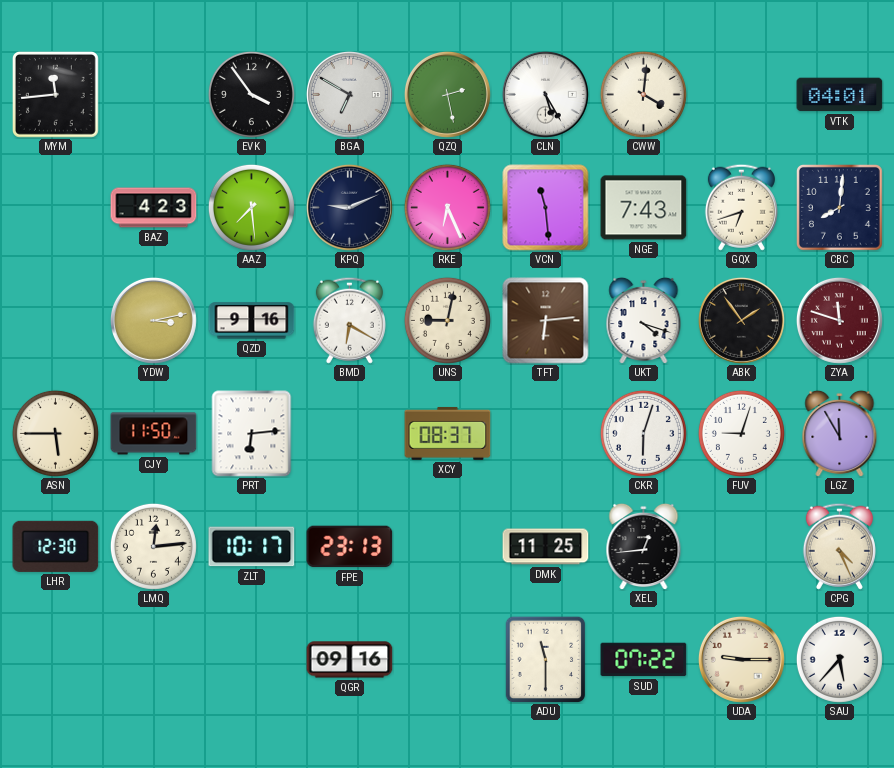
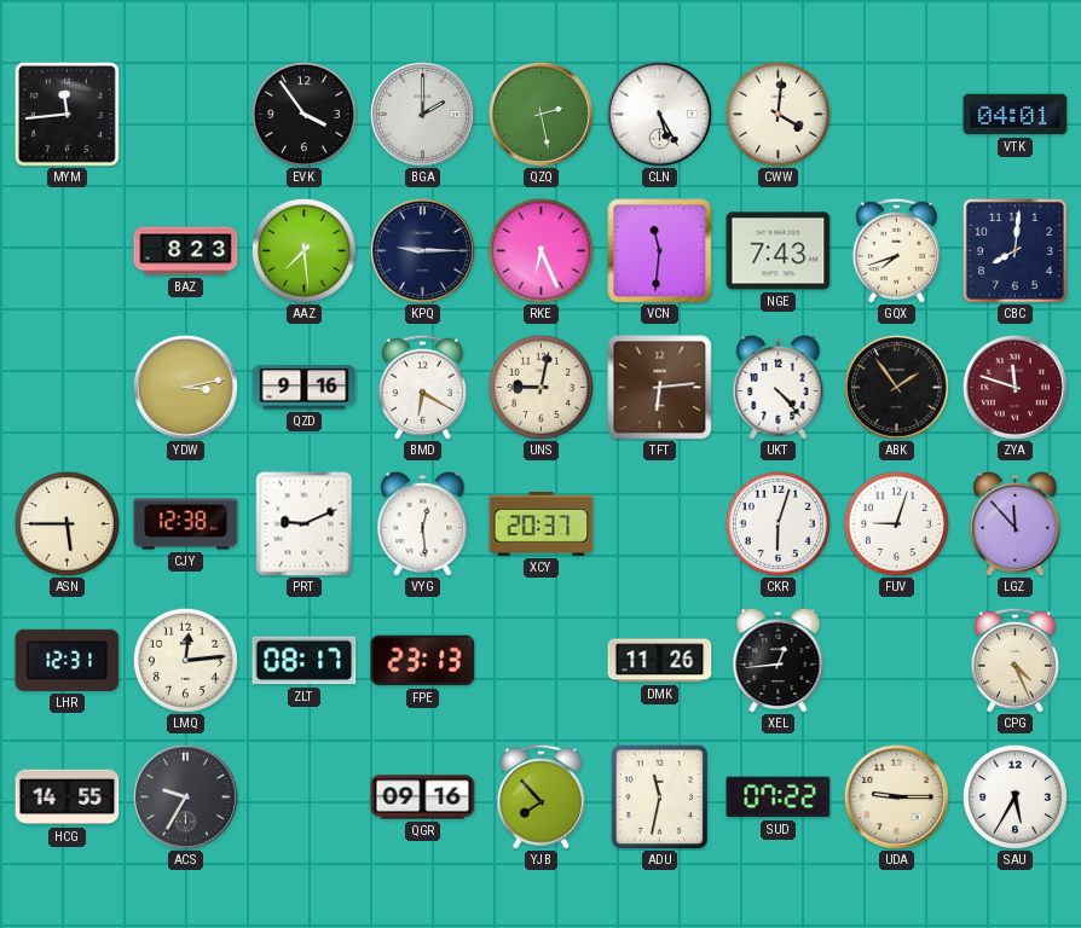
BGA: 6:50 -> 2:00
BAZ: 4:23 -> 8:23
KPQ: 9:11 -> 9:15
VCN: 11:29 -> 11:31
GQX: 6:42 -> 7:42
UKT: 4:18 -> 4:23
CJY: 11:50 -> 12:38
PRT: 6:14 -> 9:11
VYG: none -> 12:29
XCY: 08:37 -> 20:37
LGZ: 11:55 -> 11:53
LHR: 12:30 -> 12:31
ZLT: 10:17 -> 08:17
DMK: 11:25 -> 11:26
HCG: none -> 14:55
ACS: none -> 9:35
YJB: none -> 7:53
ADU: 11:30 -> 11:32
SAU: 5:37 -> 5:35
